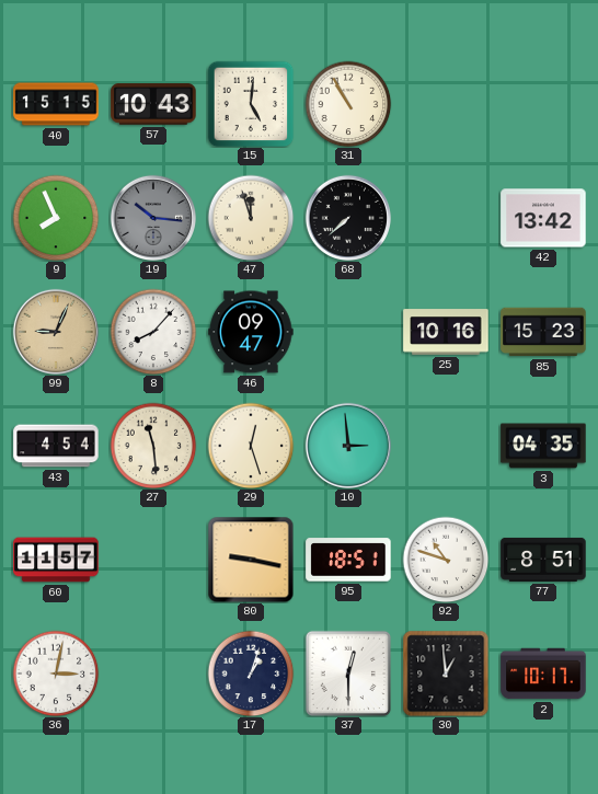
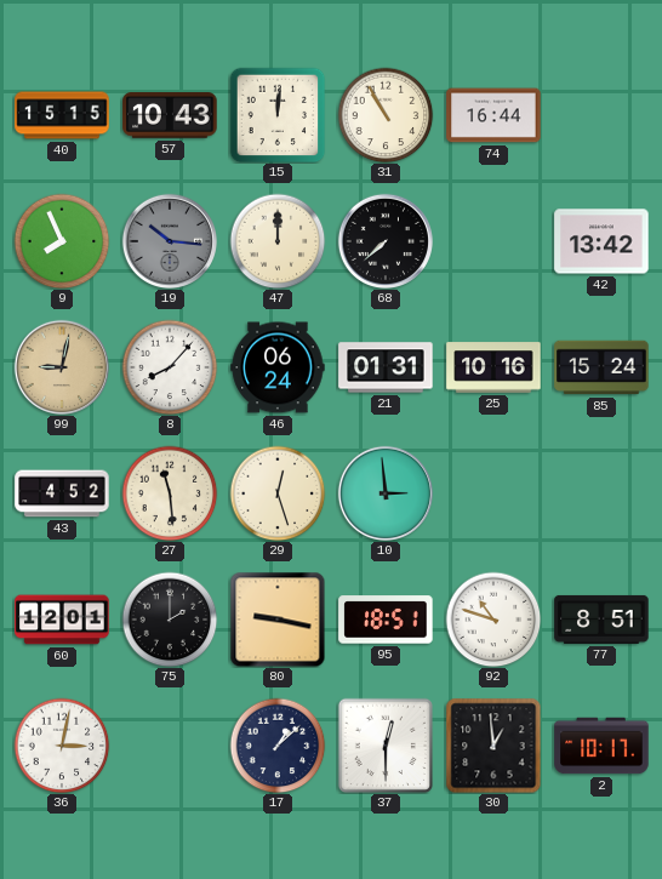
15: 5:01 -> 12:01
74: none -> 16:44
47: 11:57 -> 12:00
99: 9:04 -> 9:02
46: 09:47 -> 06:24
21: none -> 01:31
85: 15:23 -> 15:24
43: 4:54 -> 4:52
3: 04:35 -> none
60: 11:57 -> 12:01
75: none -> 2:00
17: 1:03 -> 1:08
